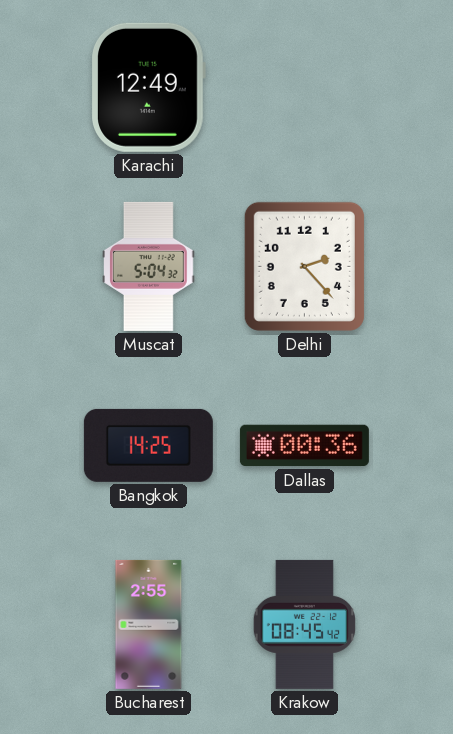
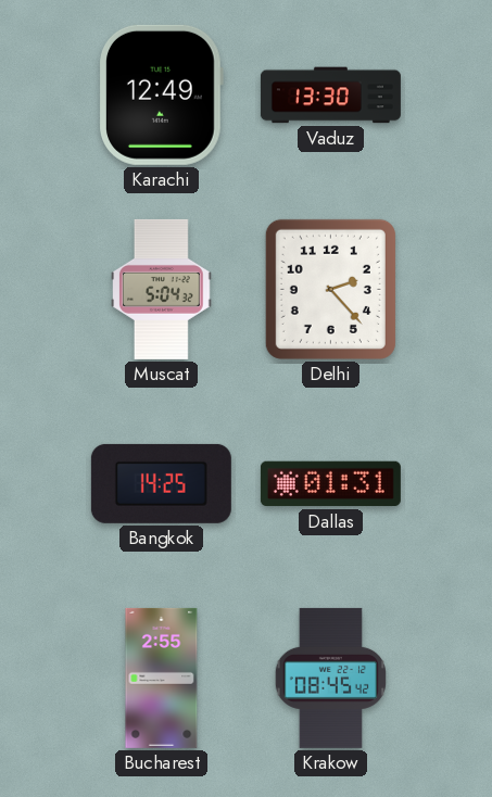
Vaduz: none -> 13:30
Dallas: 00:36 -> 01:31
